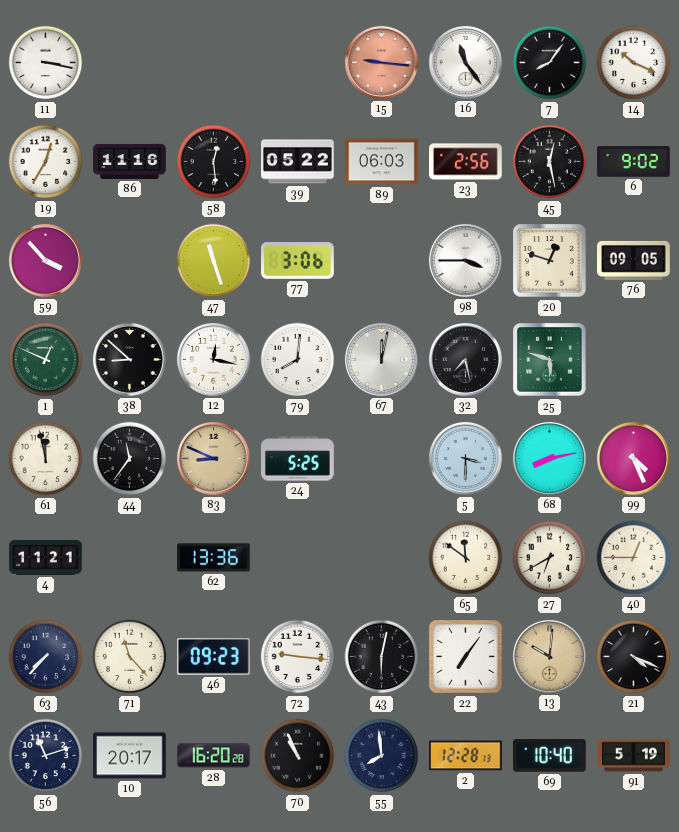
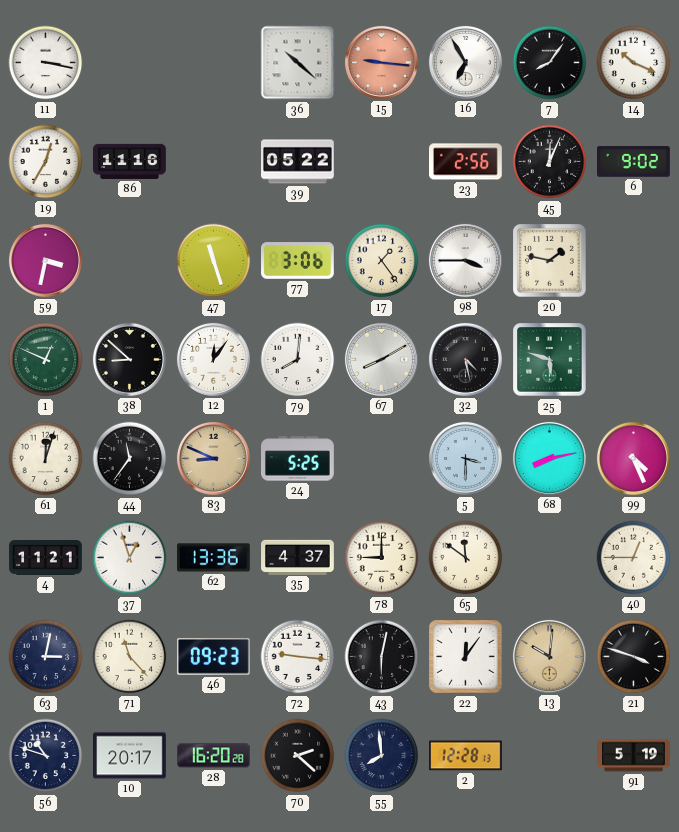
36: none -> 10:22
16: 11:24 -> 6:55
58: 12:29 -> none
89: 06:03 -> none
45: 12:28 -> 12:04
59: 3:53 -> 3:32
17: none -> 1:24
20: 12:48 -> 1:47
76: 09:05 -> none
12: 12:17 -> 12:06
67: 12:02 -> 8:10
32: 7:28 -> 4:28
61: 11:58 -> 12:03
37: none -> 12:57
35: none -> 4:37
78: none -> 9:00
27: 6:40 -> none
63: 7:37 -> 3:02
22: 7:06 -> 12:06
21: 4:19 -> 3:48
56: 11:12 -> 10:48
70: 10:56 -> 2:22
69: 10:40 -> none
